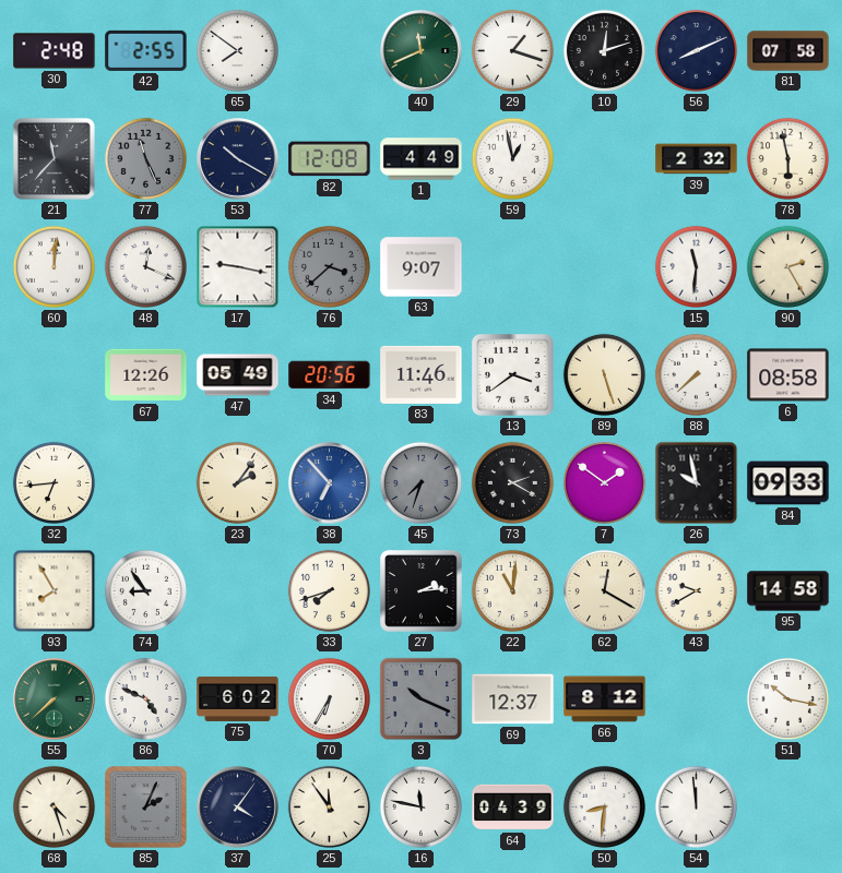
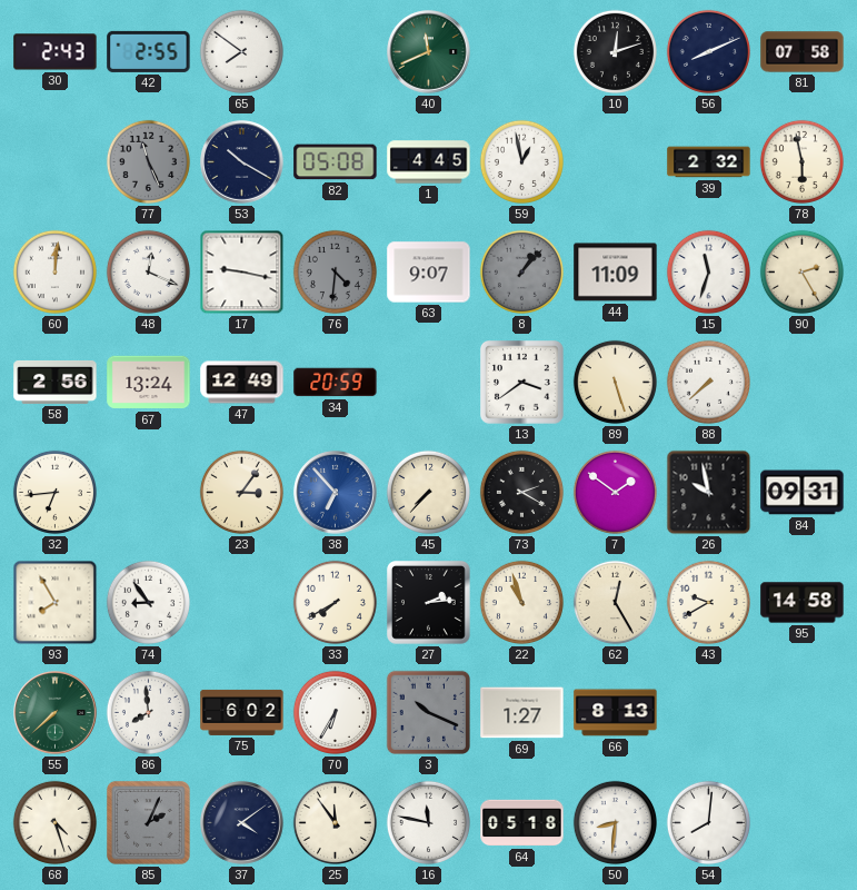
30: 2:48 -> 2:43
29: 1:18 -> none
21: 11:37 -> none
82: 12:08 -> 05:08
1: 4:49 -> 4:45
76: 3:38 -> 4:31
8: none -> 1:07
44: none -> 11:09
15: 11:31 -> 11:33
58: none -> 2:56
67: 12:26 -> 13:24
47: 05:49 -> 12:49
34: 20:56 -> 20:59
83: 11:46 -> none
6: 08:58 -> none
23: 2:06 -> 3:06
45: 7:33 -> 7:37
45 dial: grey -> cream
84: 09:33 -> 09:31
33: 7:42 -> 7:40
22: 11:01 -> 10:57
62: 12:20 -> 12:25
86: 4:49 -> 7:59
69: 12:37 -> 1:27
66: 8:12 -> 8:13
51: 10:17 -> none
37: 4:06 -> 4:09
64: 04:39 -> 05:18
54: 11:59 -> 8:01
